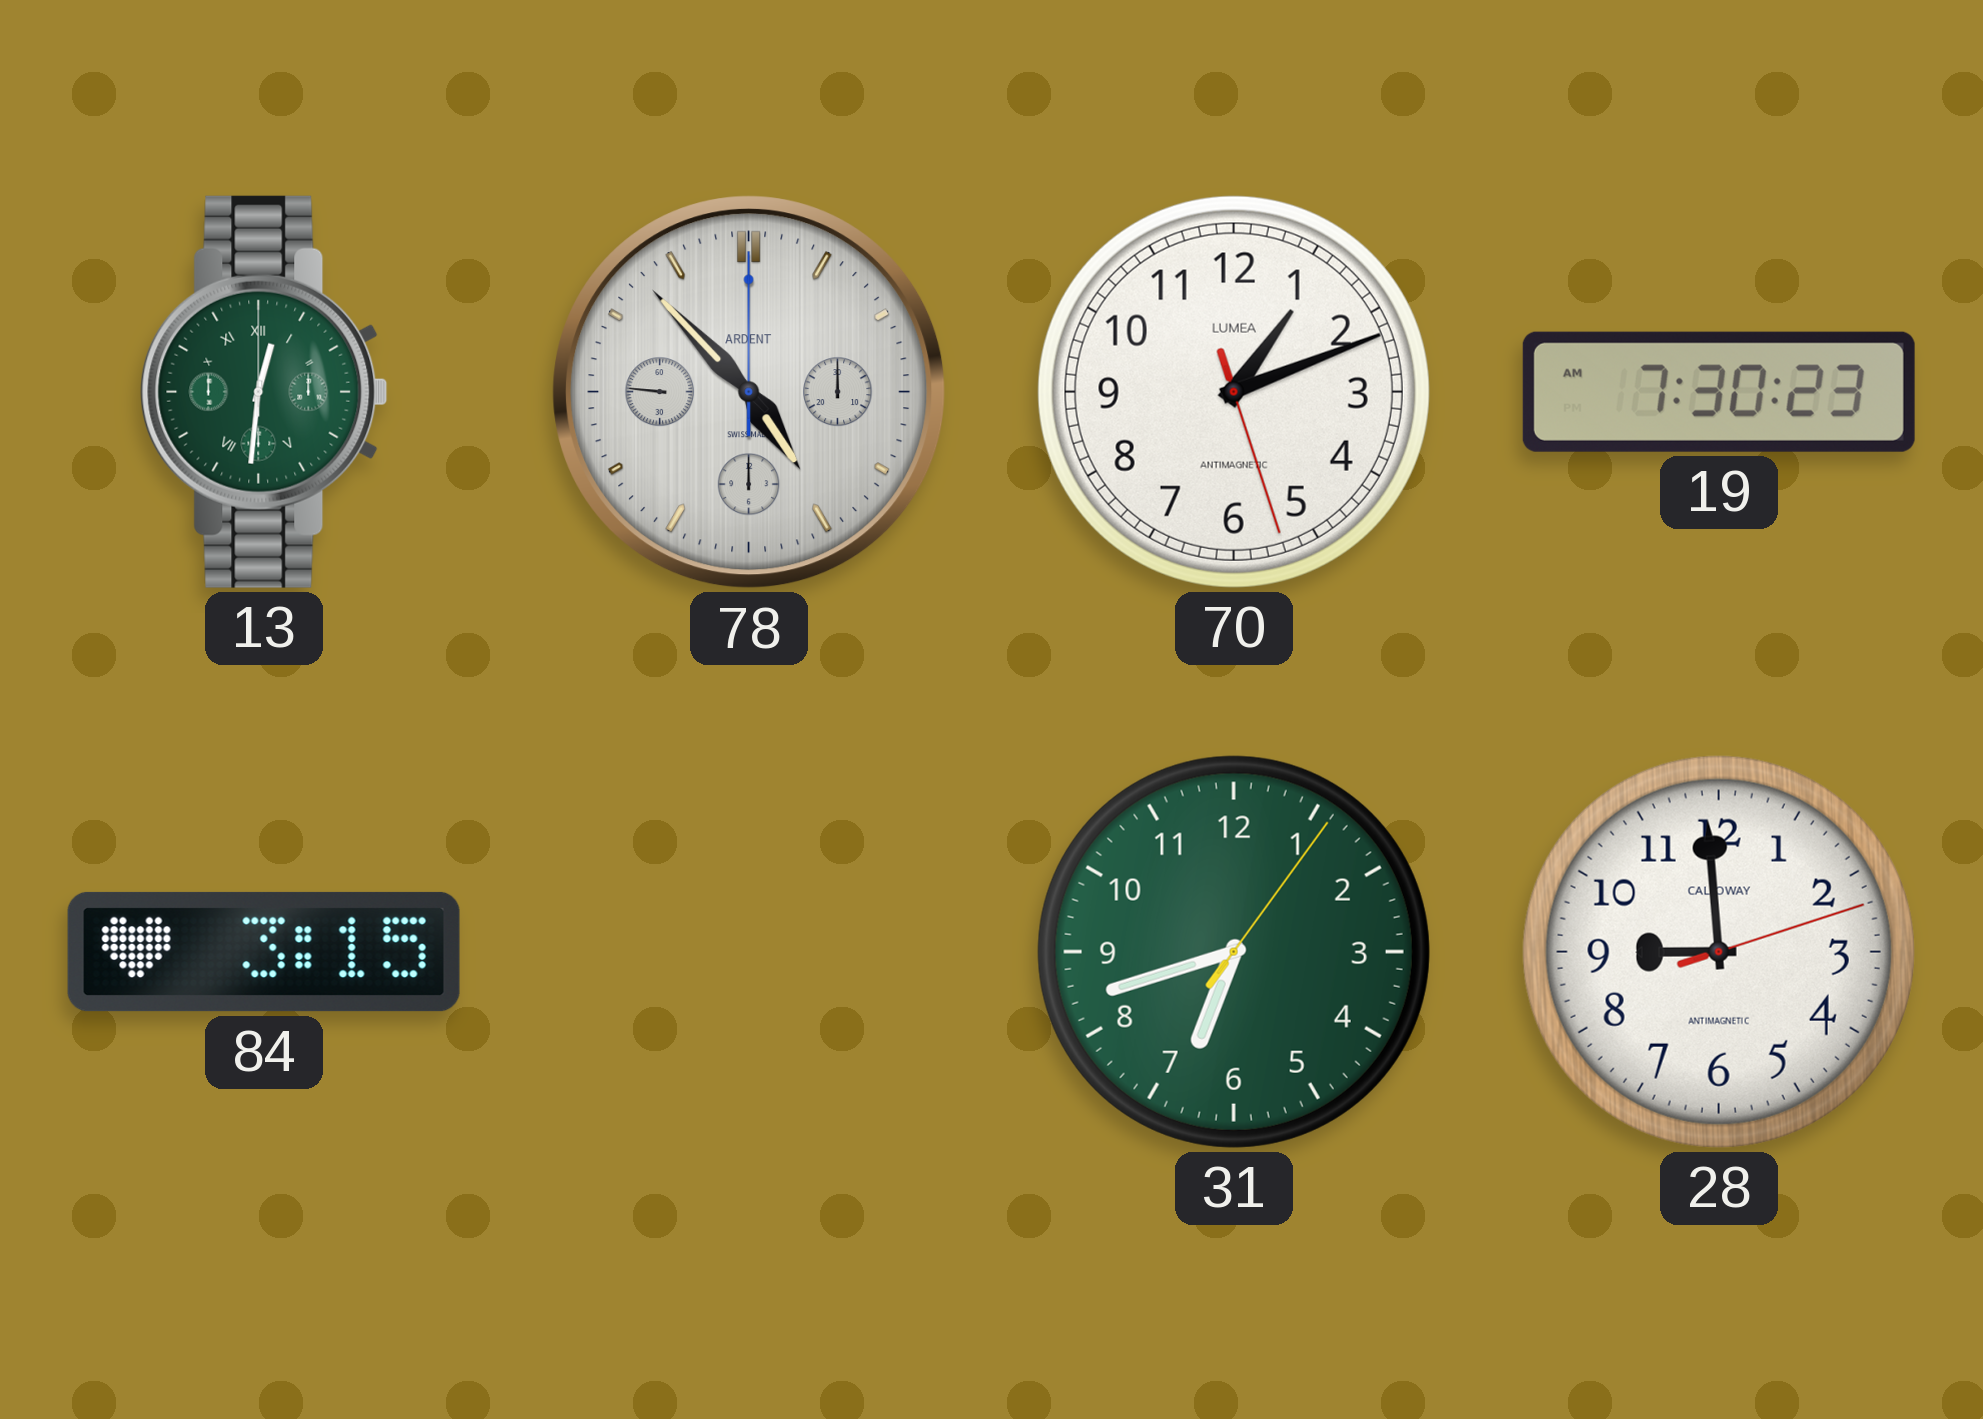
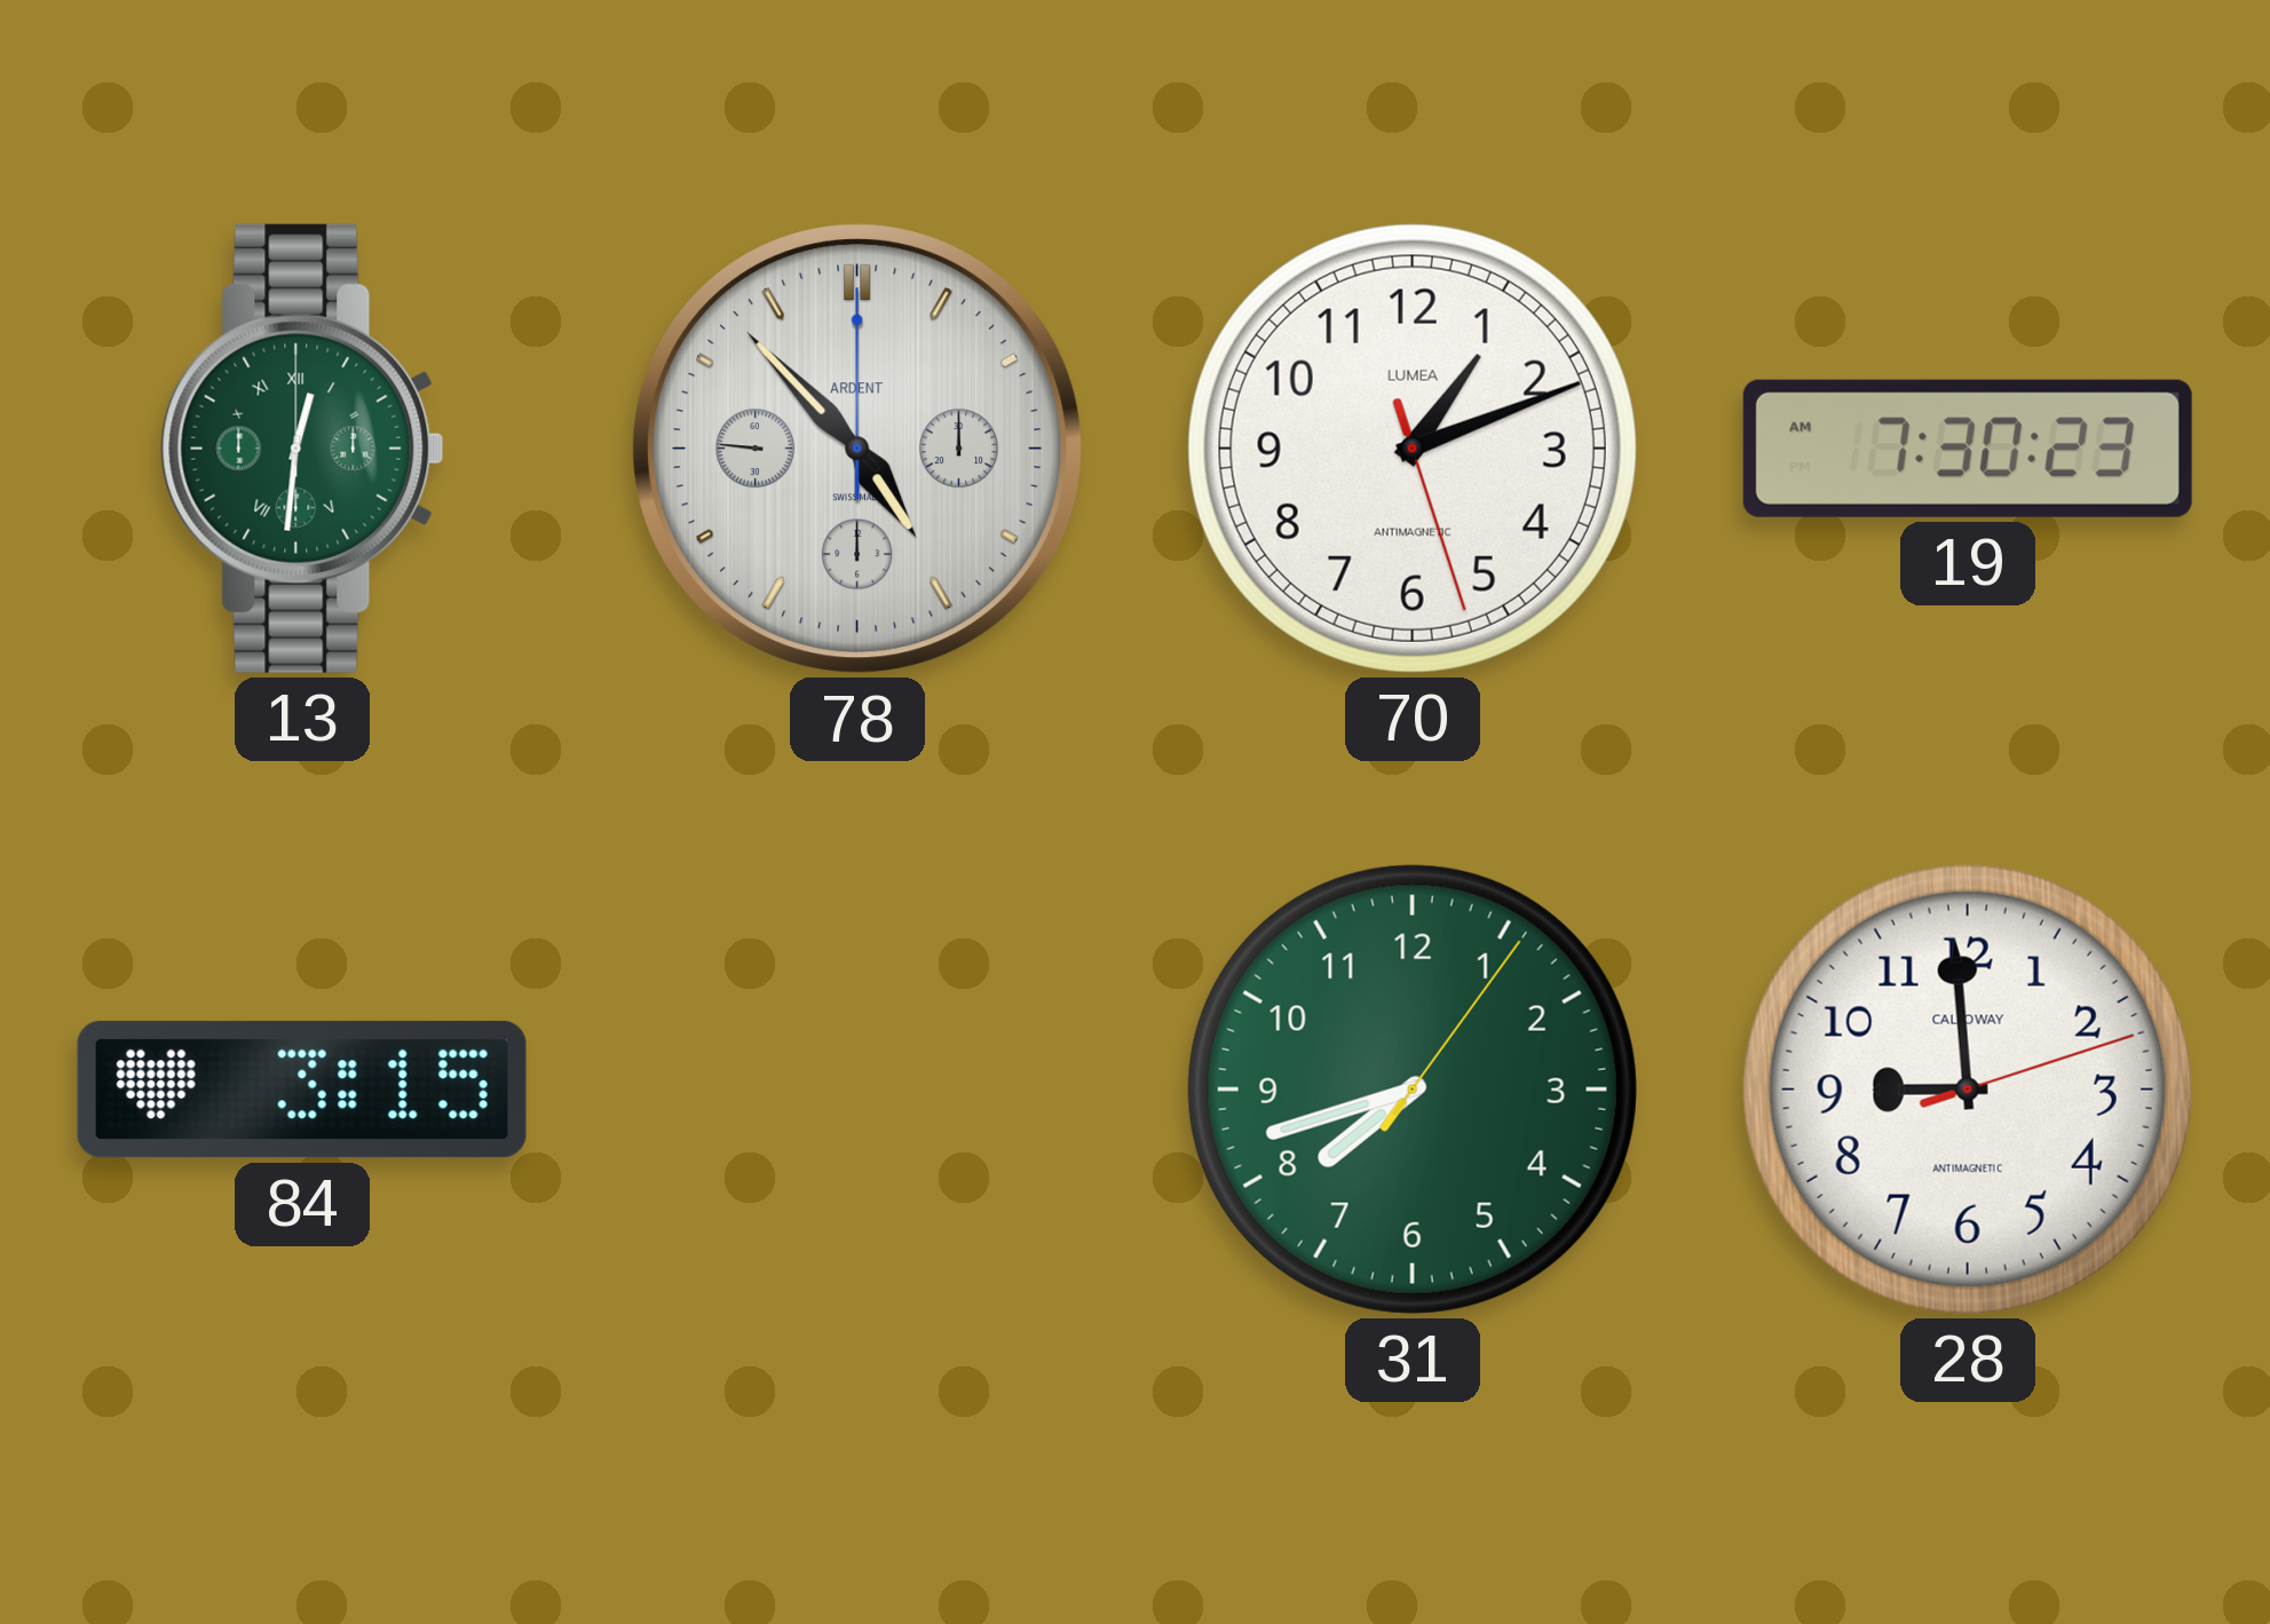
31: 6:42 -> 7:42
